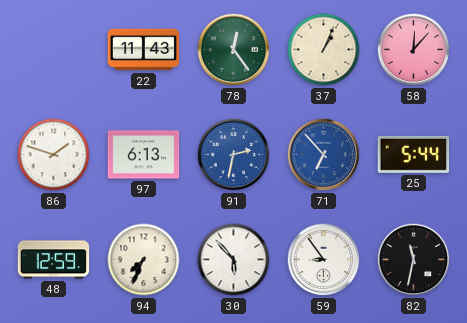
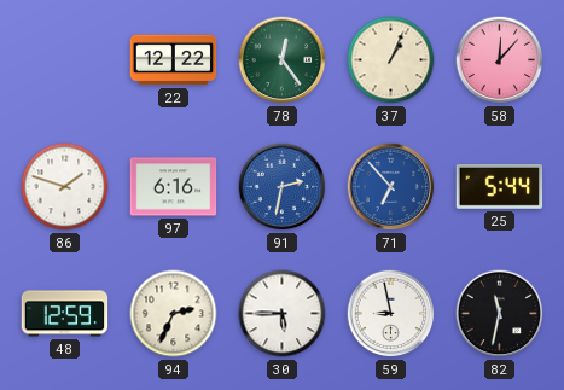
22: 11:43 -> 12:22
97: 6:13 -> 6:16
94: 7:34 -> 2:34
30: 5:53 -> 5:45
59: 8:54 -> 8:58
